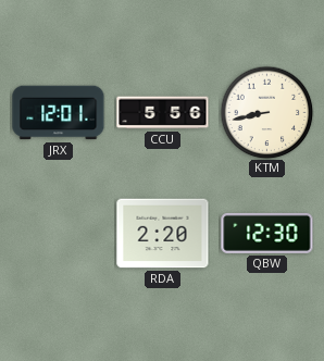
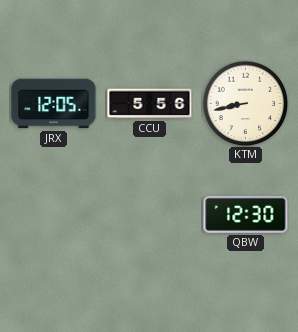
JRX: 12:01 -> 12:05
RDA: 2:20 -> none
